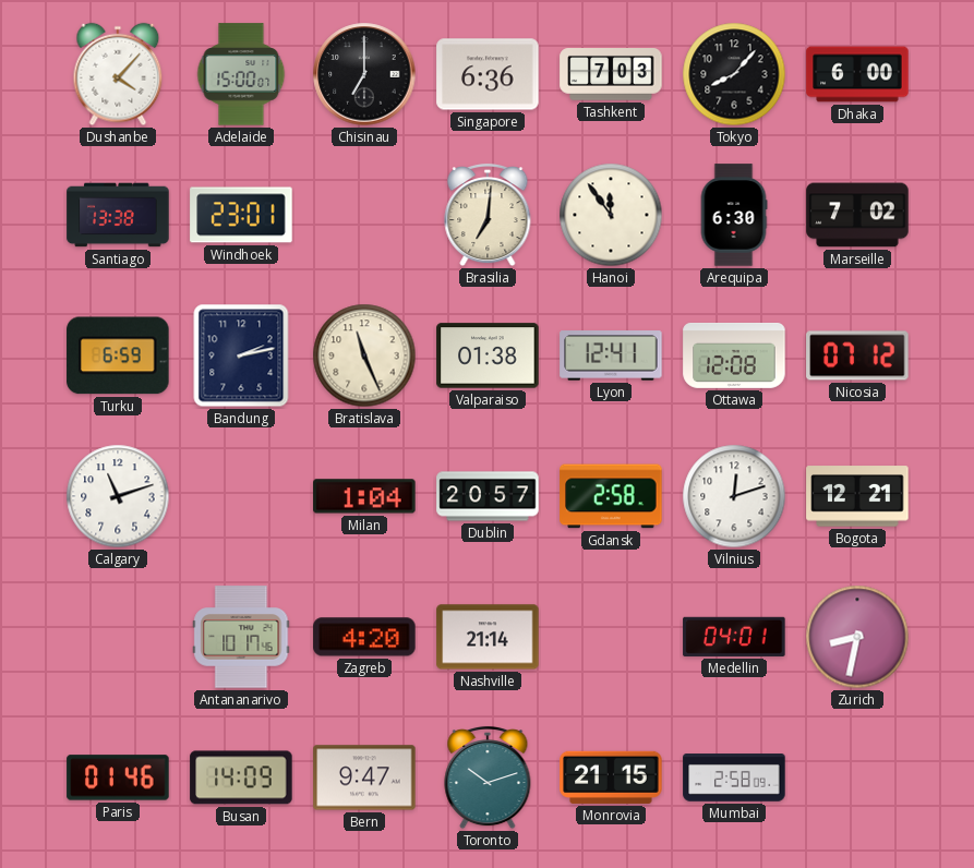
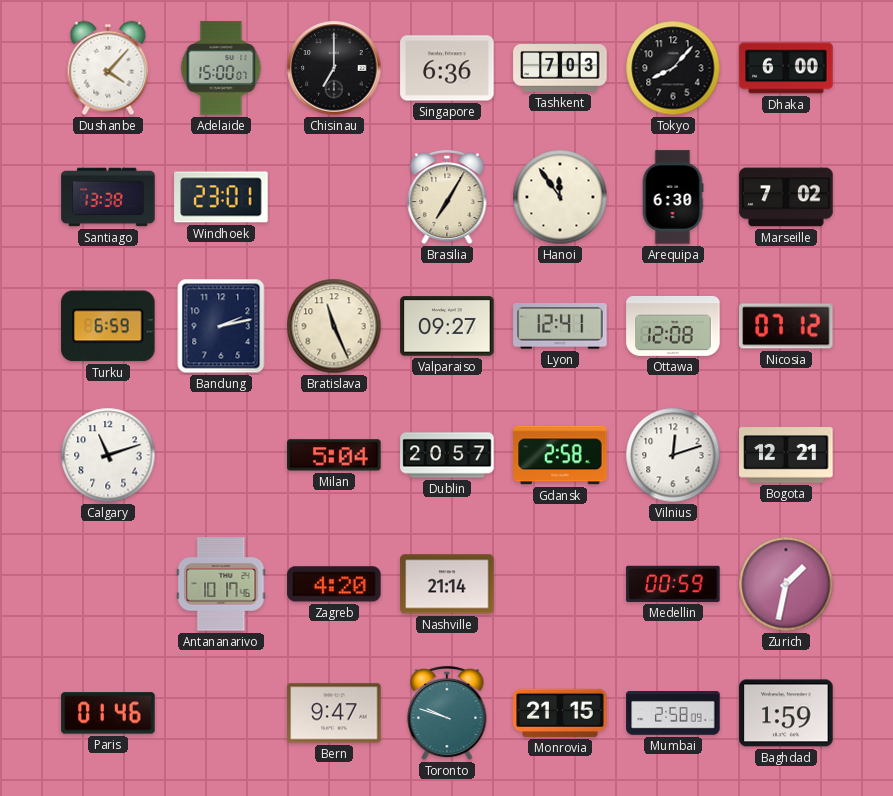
Brasilia: 7:01 -> 7:05
Valparaiso: 01:38 -> 09:27
Milan: 1:04 -> 5:04
Medellin: 04:01 -> 00:59
Zurich: 8:32 -> 1:32
Busan: 14:09 -> none
Toronto: 10:12 -> 9:48
Baghdad: none -> 1:59
